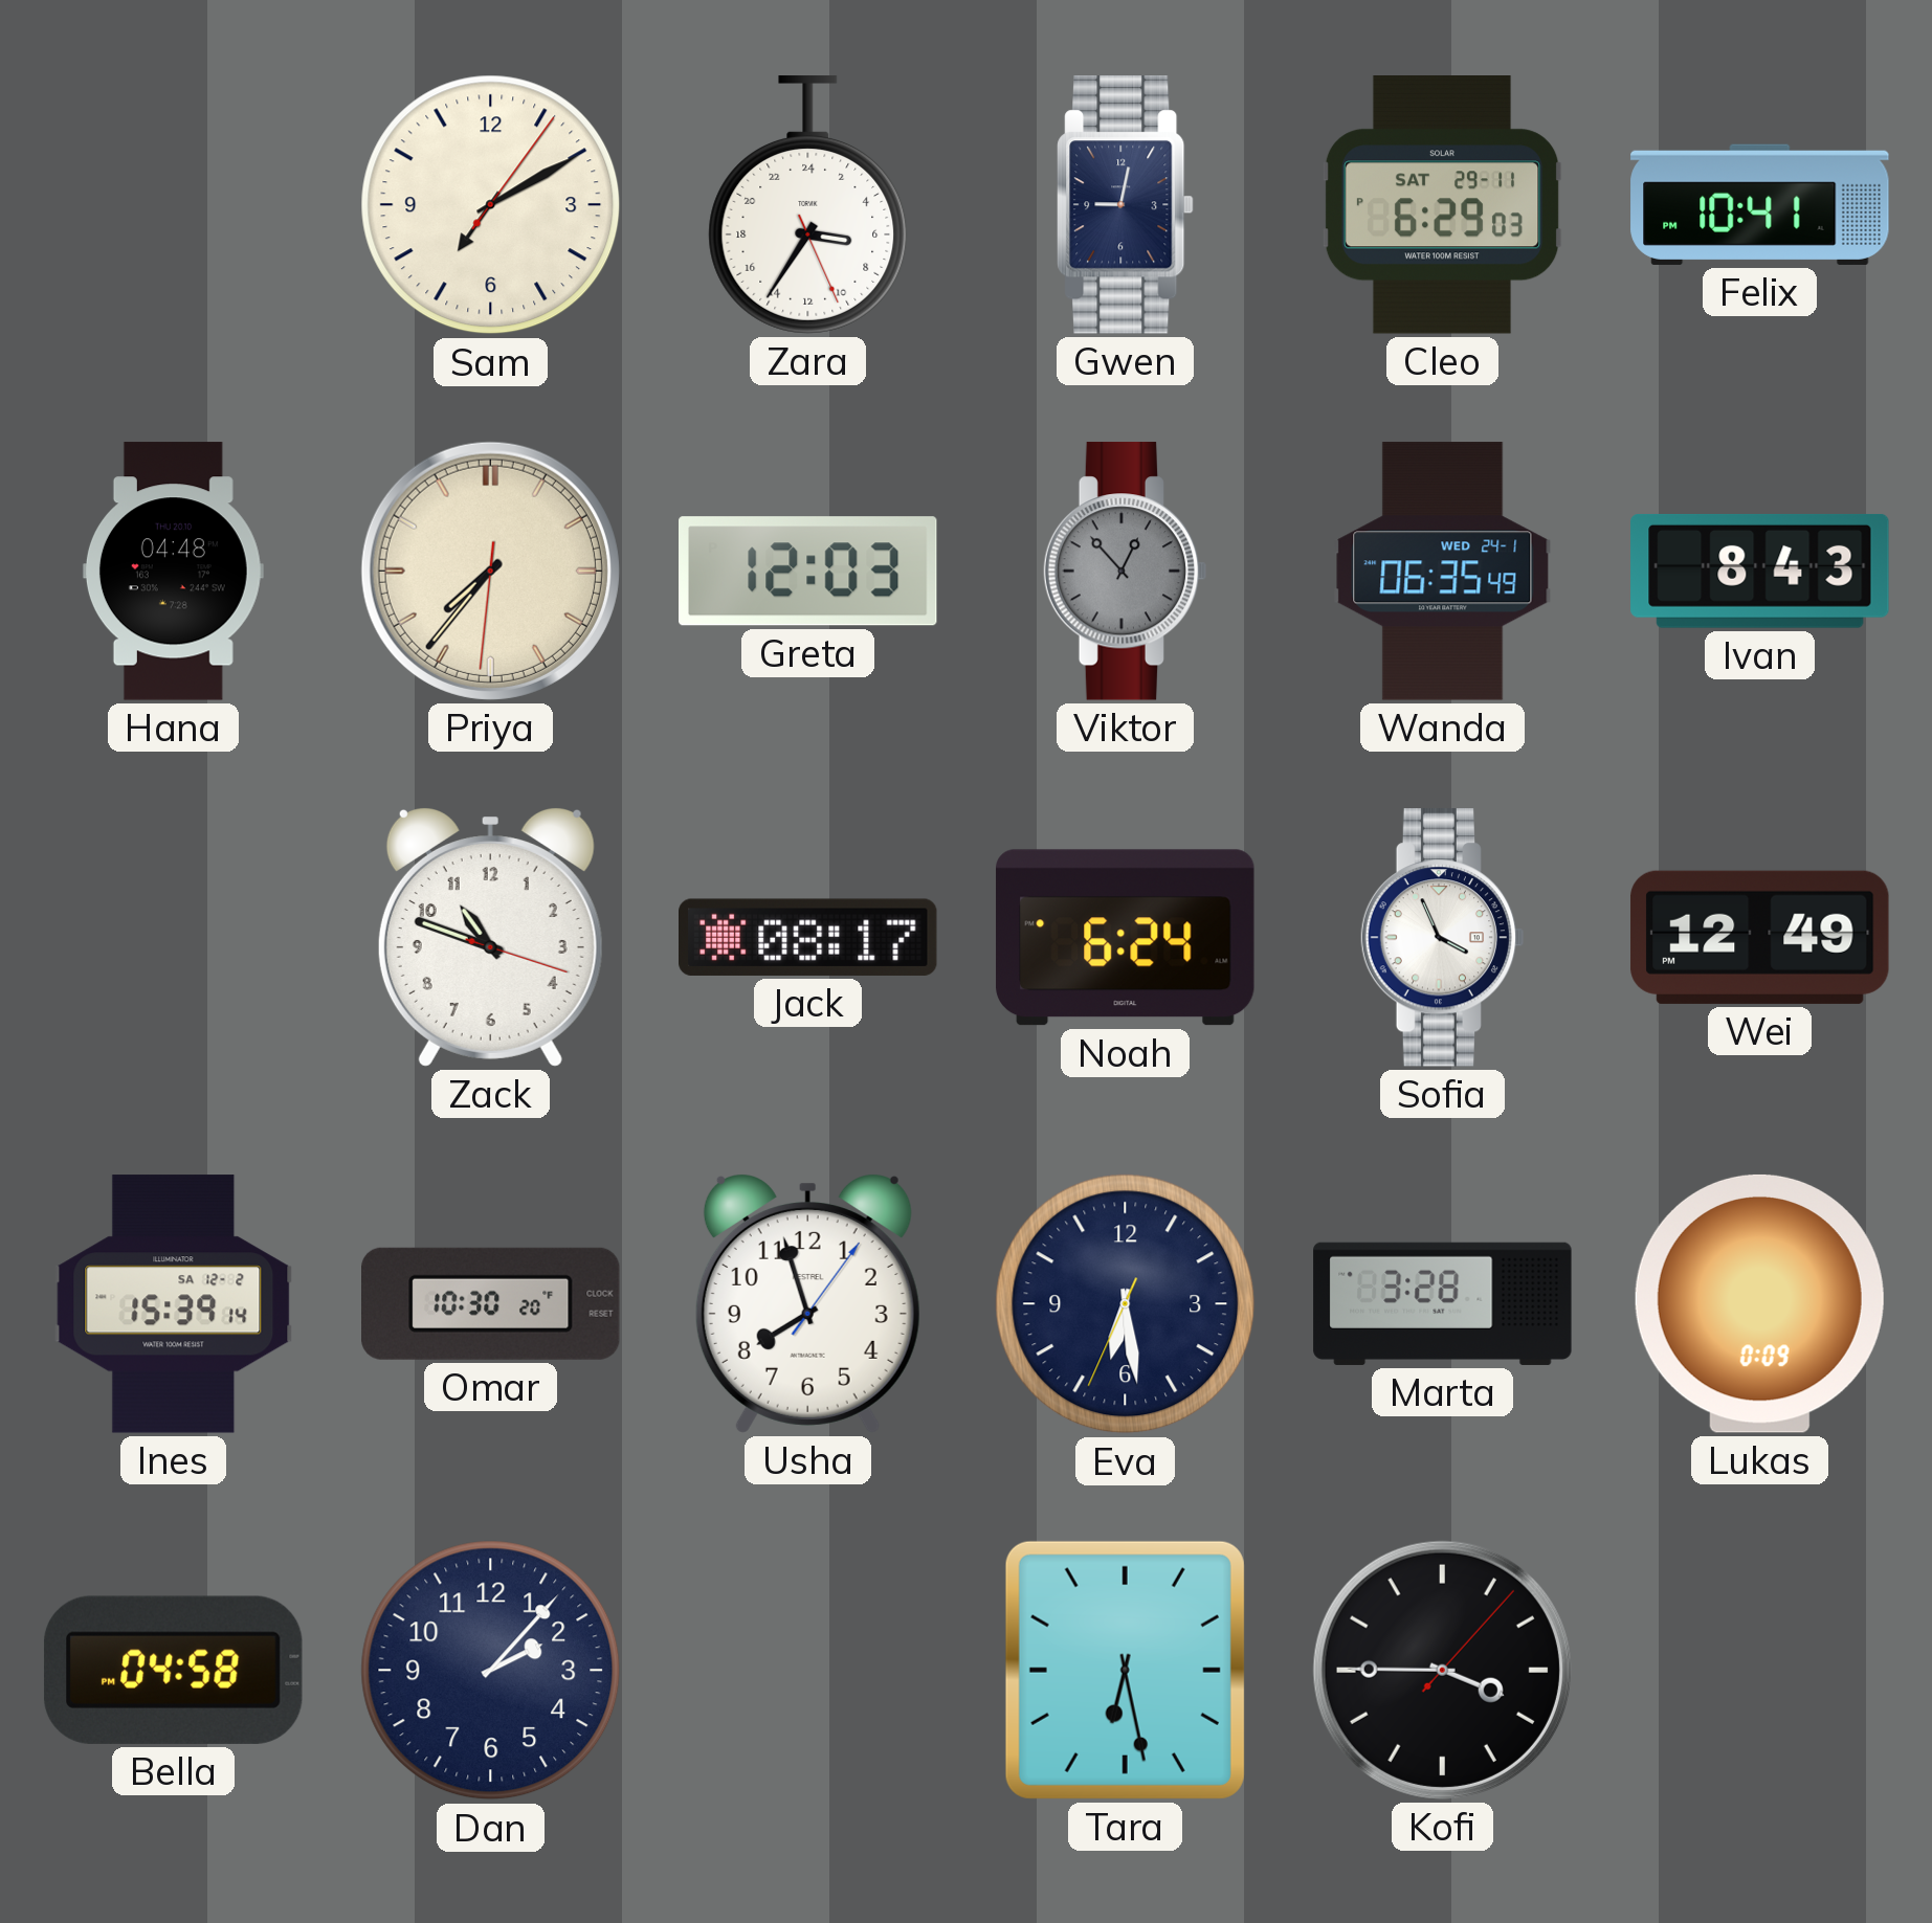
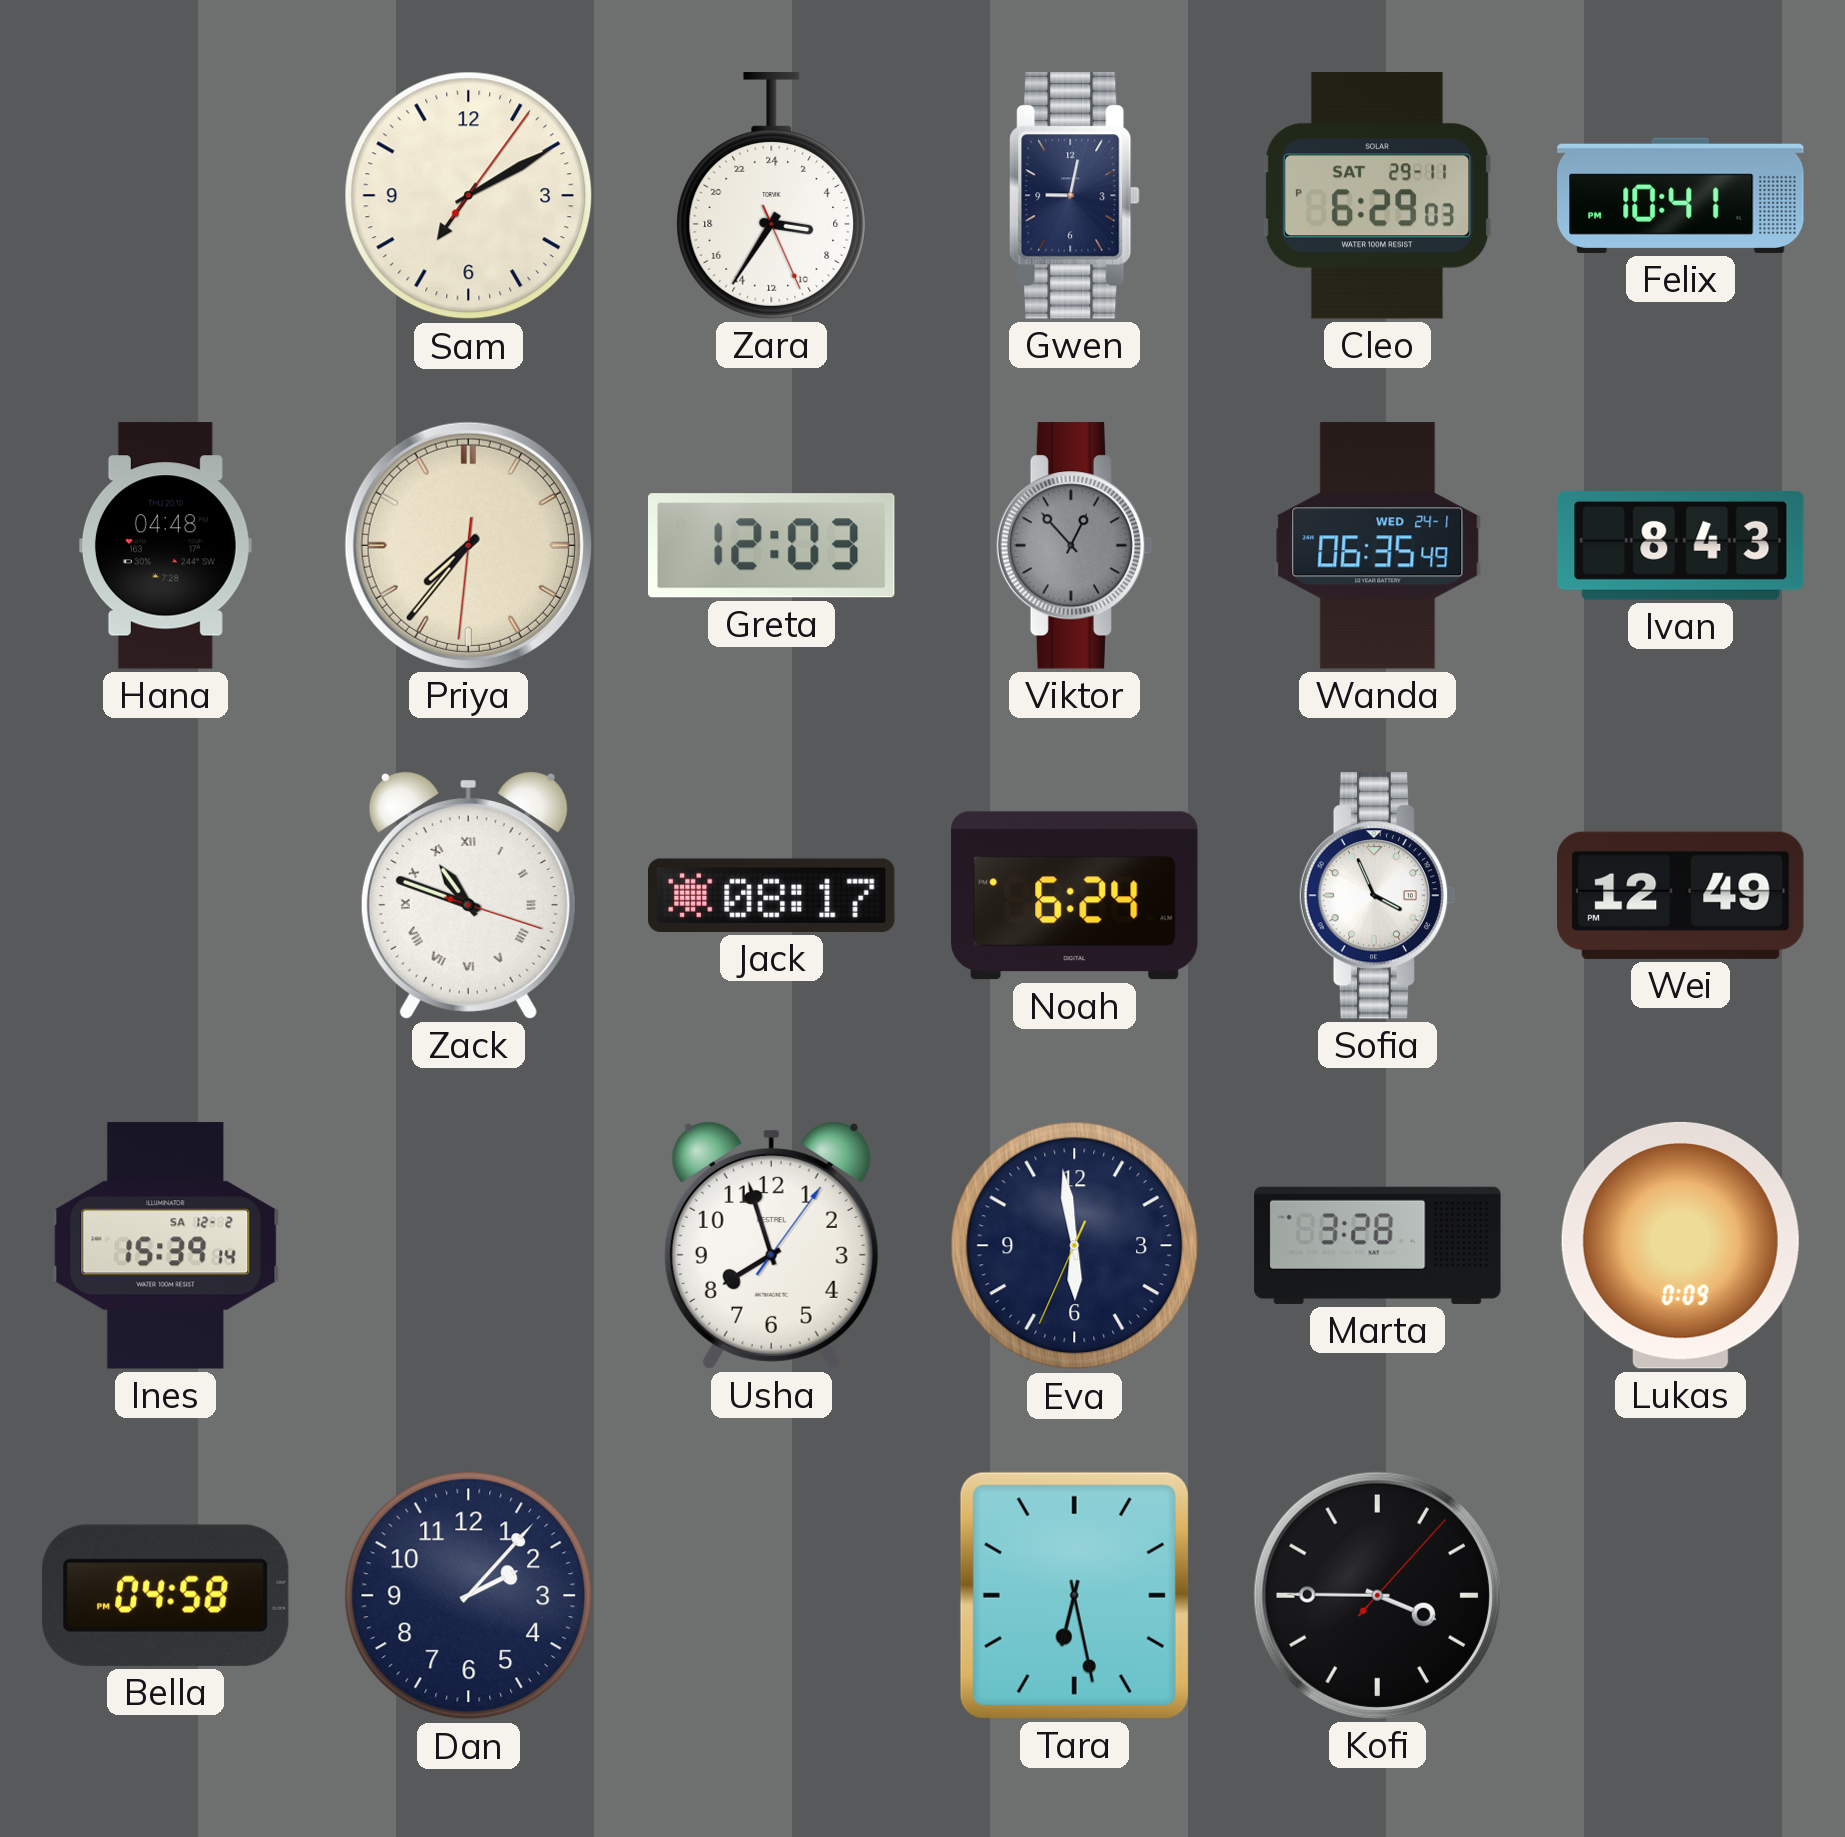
Zack numerals: Arabic -> Roman
Omar: 10:30 -> none
Eva: 6:28 -> 5:58
